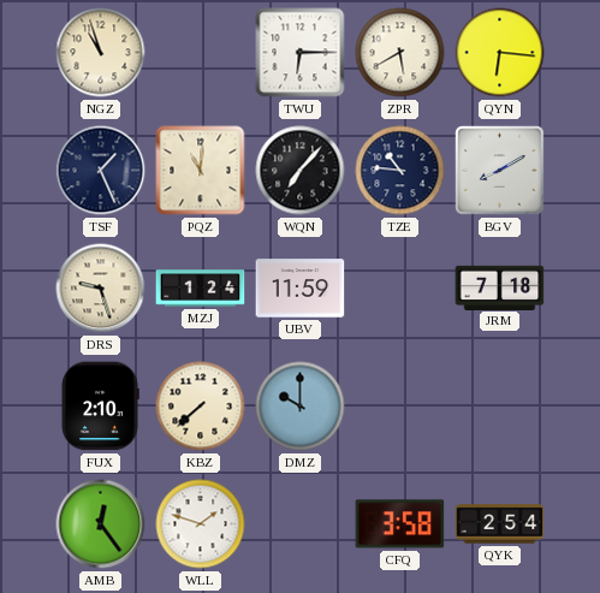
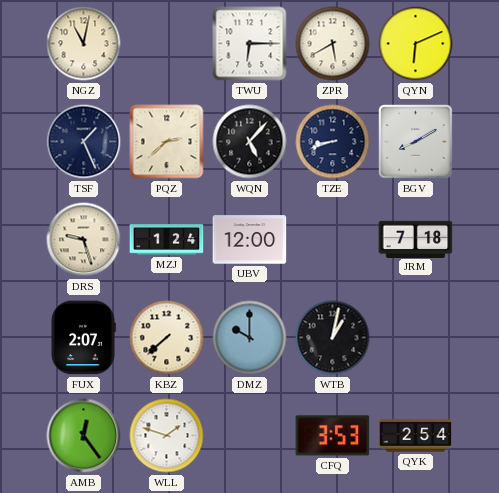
NGZ: 10:57 -> 11:02
QYN: 6:16 -> 6:11
PQZ: 11:01 -> 2:38
WQN: 7:07 -> 5:07
TZE: 10:46 -> 8:42
UBV: 11:59 -> 12:00
FUX: 2:10 -> 2:07
WTB: none -> 1:02
CFQ: 3:58 -> 3:53
